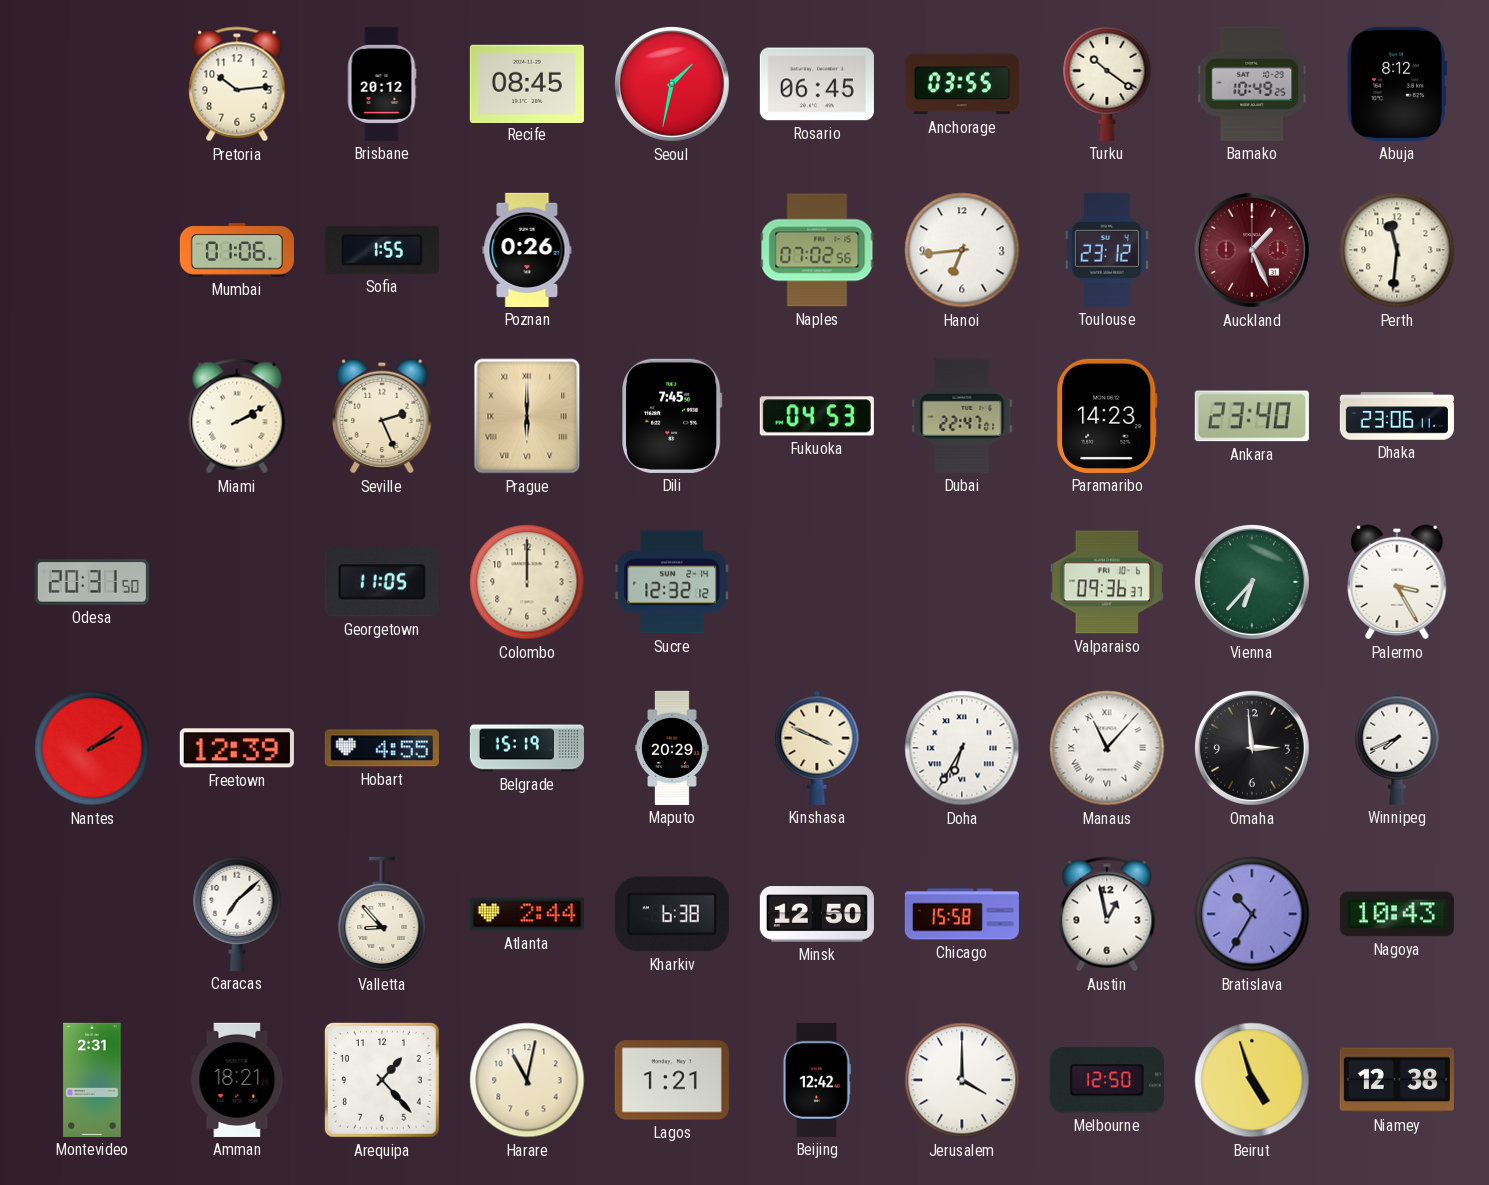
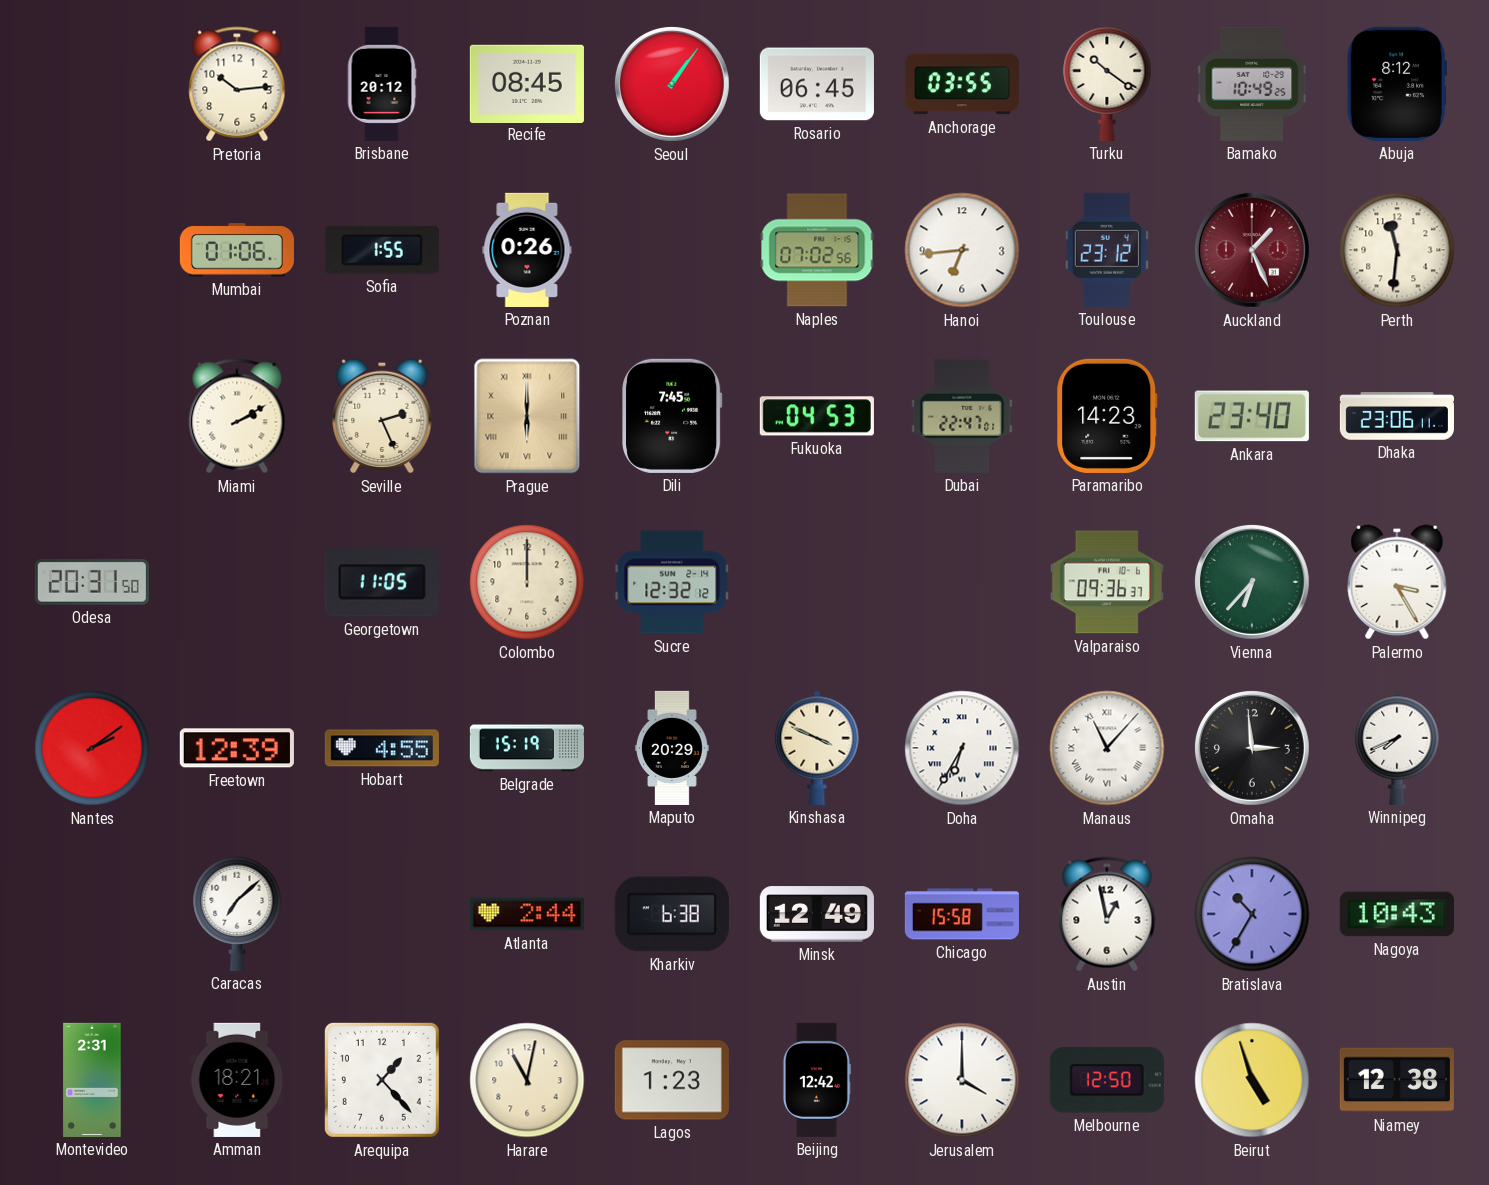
Seoul: 1:32 -> 1:06
Valletta: 8:53 -> none
Minsk: 12:50 -> 12:49
Lagos: 1:21 -> 1:23
